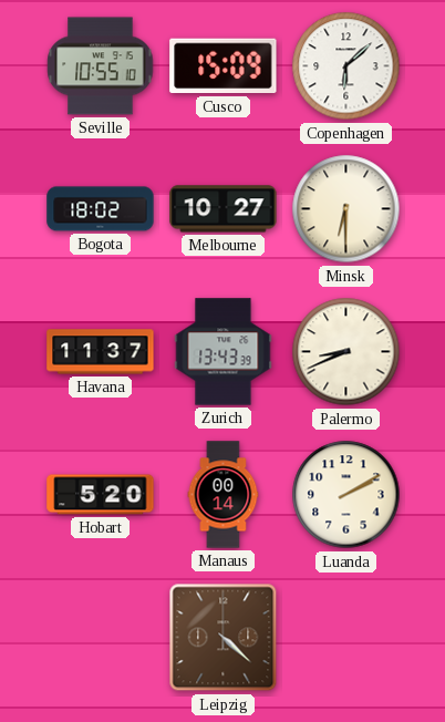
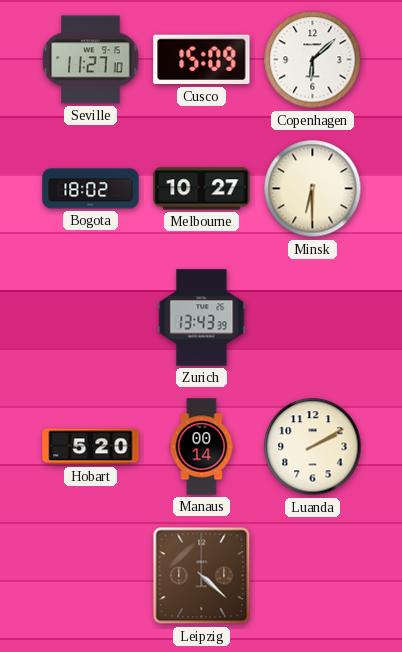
Seville: 10:55 -> 11:27
Havana: 11:37 -> none
Palermo: 8:41 -> none
